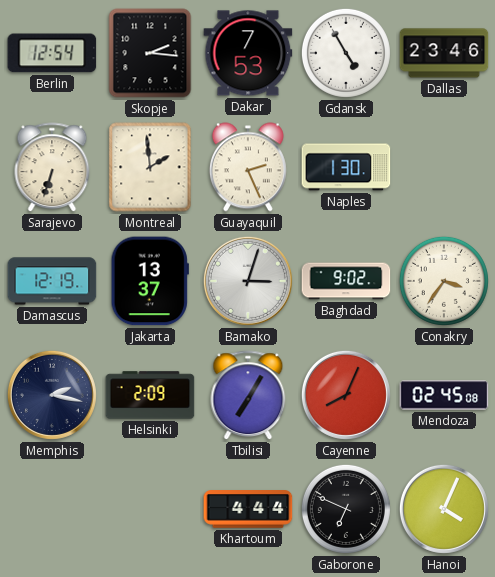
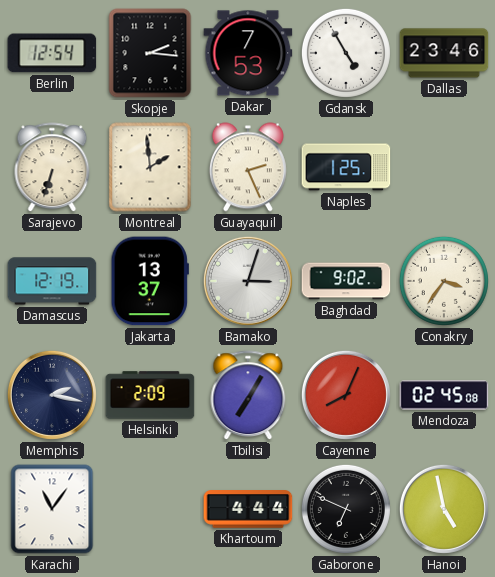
Naples: 1:30 -> 1:25
Karachi: none -> 11:06
Hanoi: 4:04 -> 4:58
